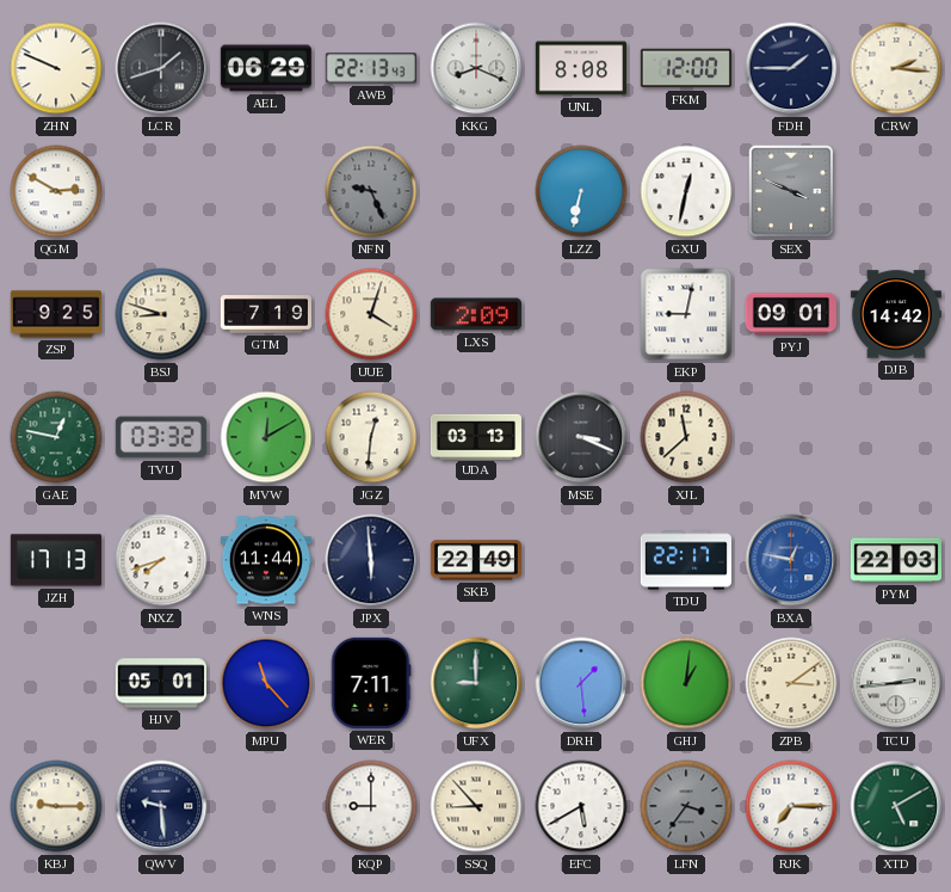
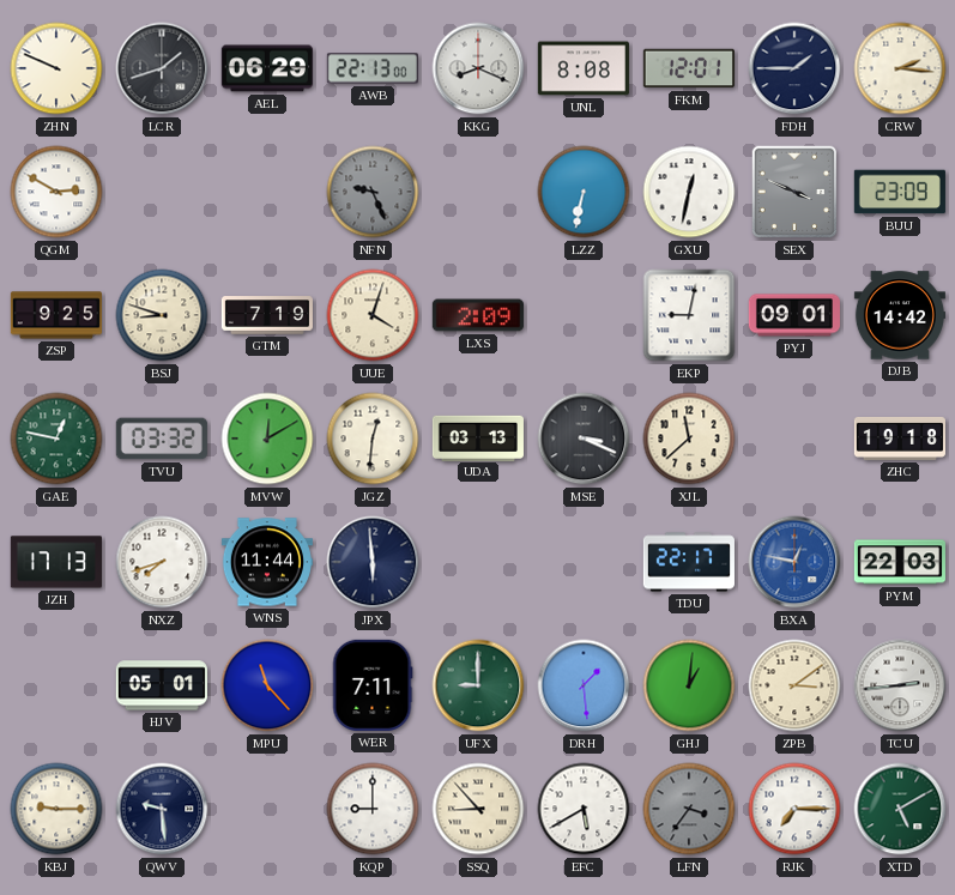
AWB: 22:13:43 -> 22:13:00
FKM: 12:00 -> 12:01
BUU: none -> 23:09
ZHC: none -> 19:18
SKB: 22:49 -> none
